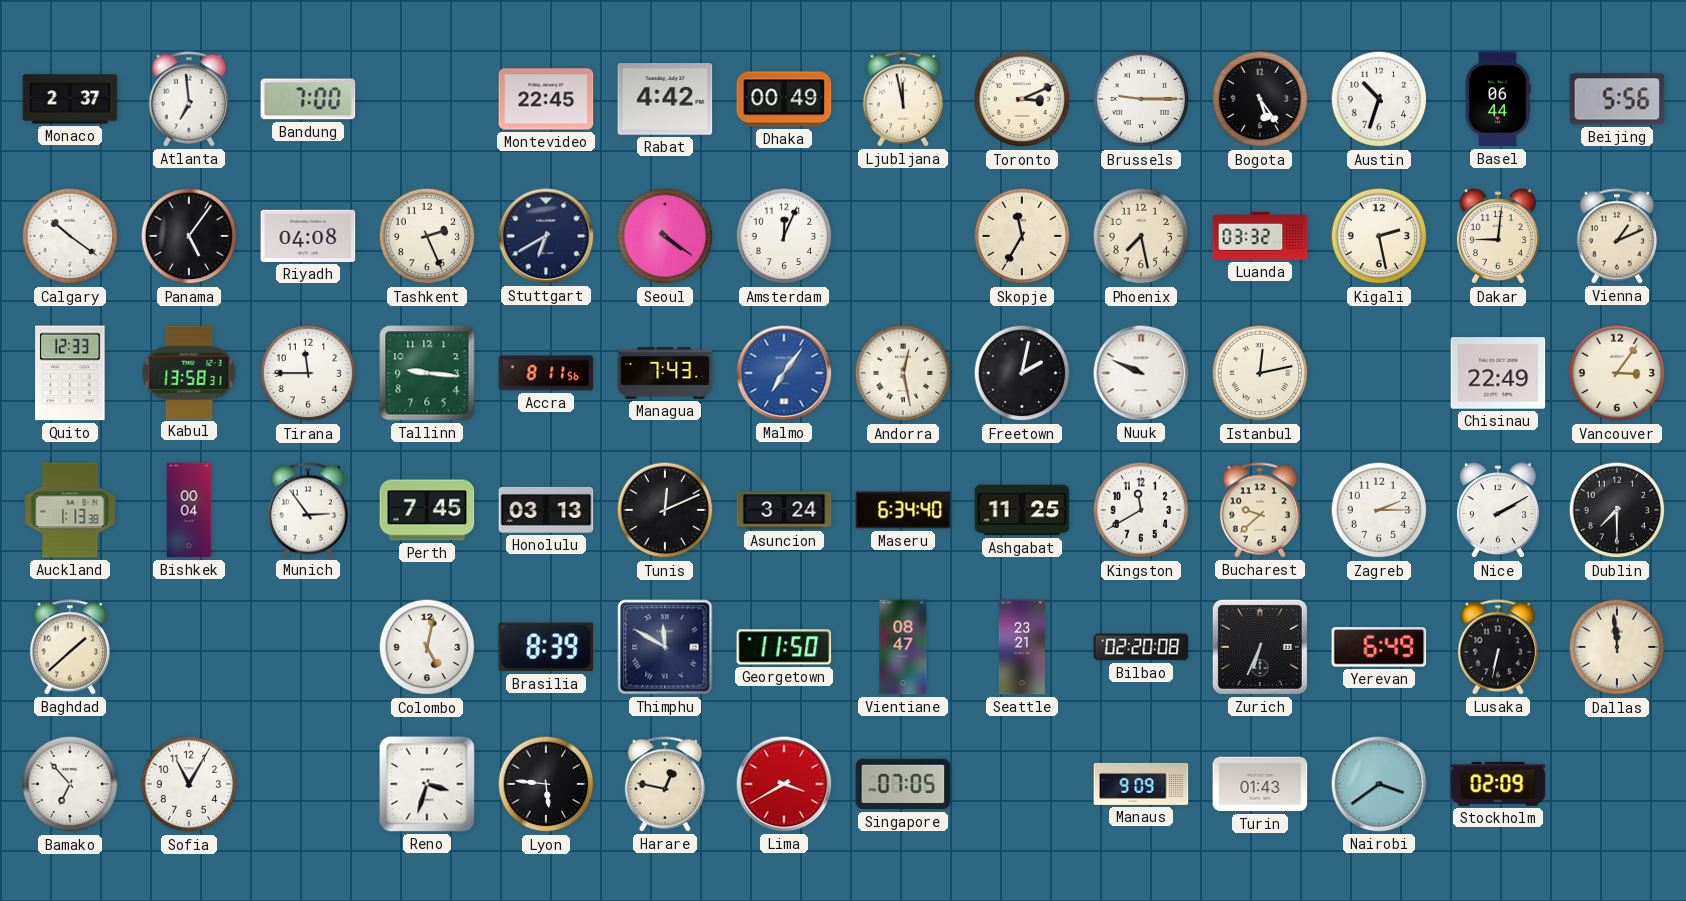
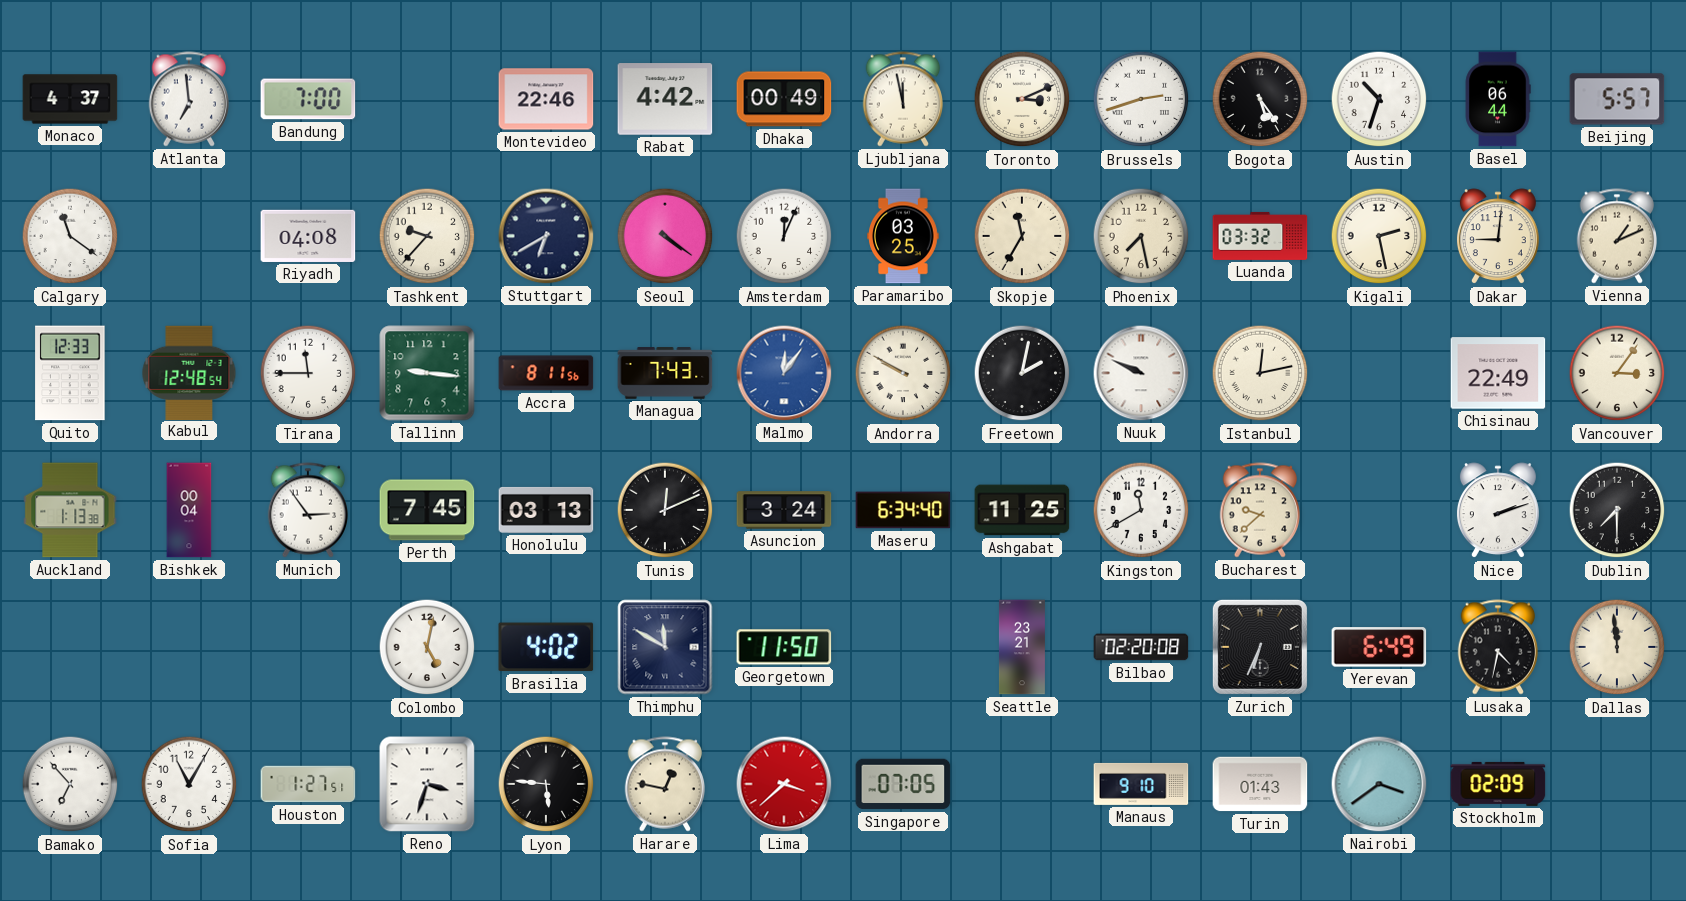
Monaco: 2:37 -> 4:37
Montevideo: 22:45 -> 22:46
Brussels: 9:15 -> 2:42
Beijing: 5:56 -> 5:57
Calgary: 10:21 -> 11:21
Panama: 5:06 -> none
Tashkent: 2:26 -> 9:37
Paramaribo: none -> 03:25
Kabul: 13:58 -> 12:48
Malmo: 7:06 -> 12:06
Andorra: 12:28 -> 9:50
Zagreb: 2:15 -> none
Nice: 2:10 -> 2:12
Baghdad: 1:38 -> none
Brasilia: 8:39 -> 4:02
Vientiane: 08:47 -> none
Lusaka: 6:32 -> 4:32
Houston: none -> 1:27
Lima: 3:40 -> 3:38
Manaus: 9:09 -> 9:10
